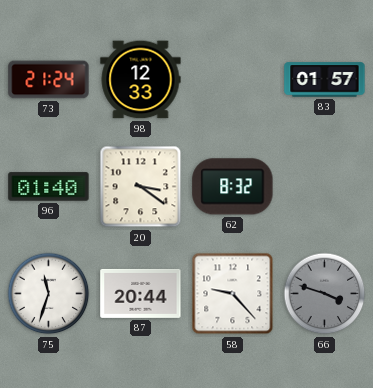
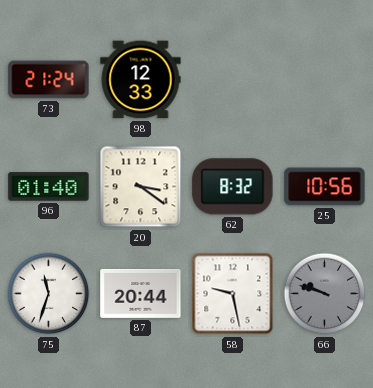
83: 01:57 -> none
25: none -> 10:56
58: 9:23 -> 9:28
66: 3:48 -> 9:48
